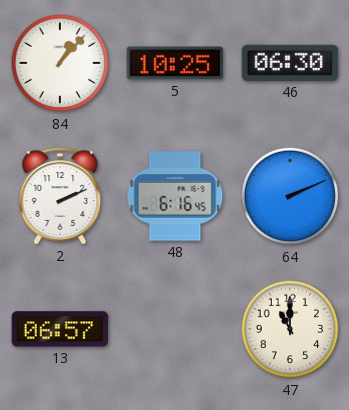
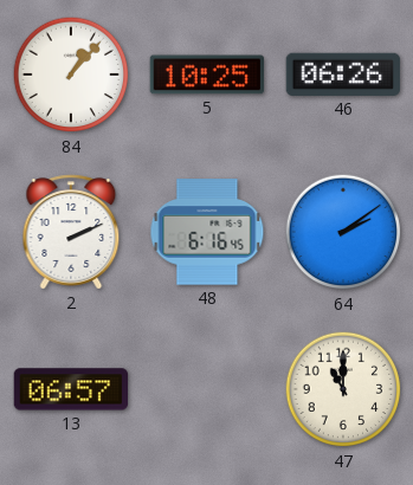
46: 06:30 -> 06:26
64: 2:11 -> 2:09
